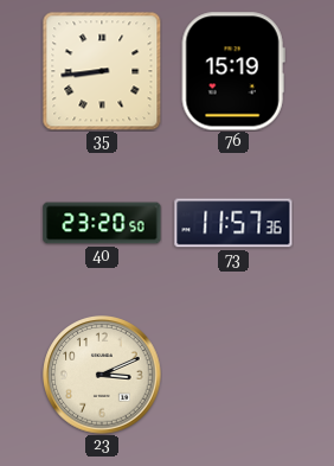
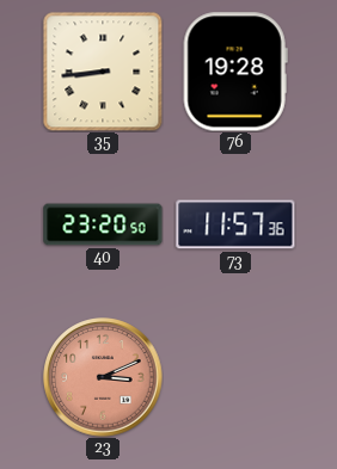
76: 15:19 -> 19:28
23 dial: cream -> salmon
